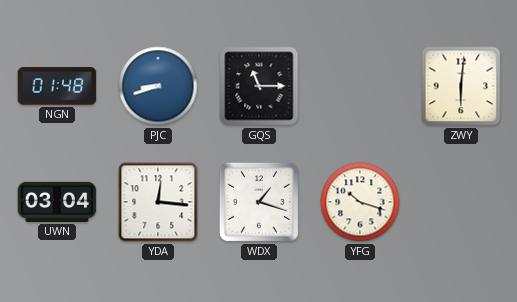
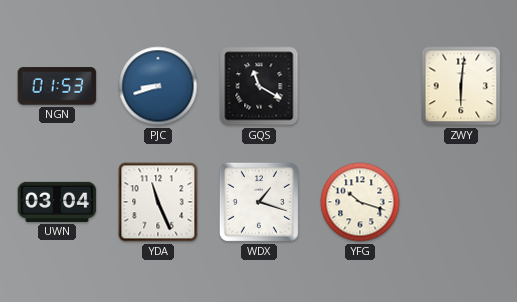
NGN: 01:48 -> 01:53
GQS: 11:15 -> 11:20
YDA: 12:16 -> 11:26
